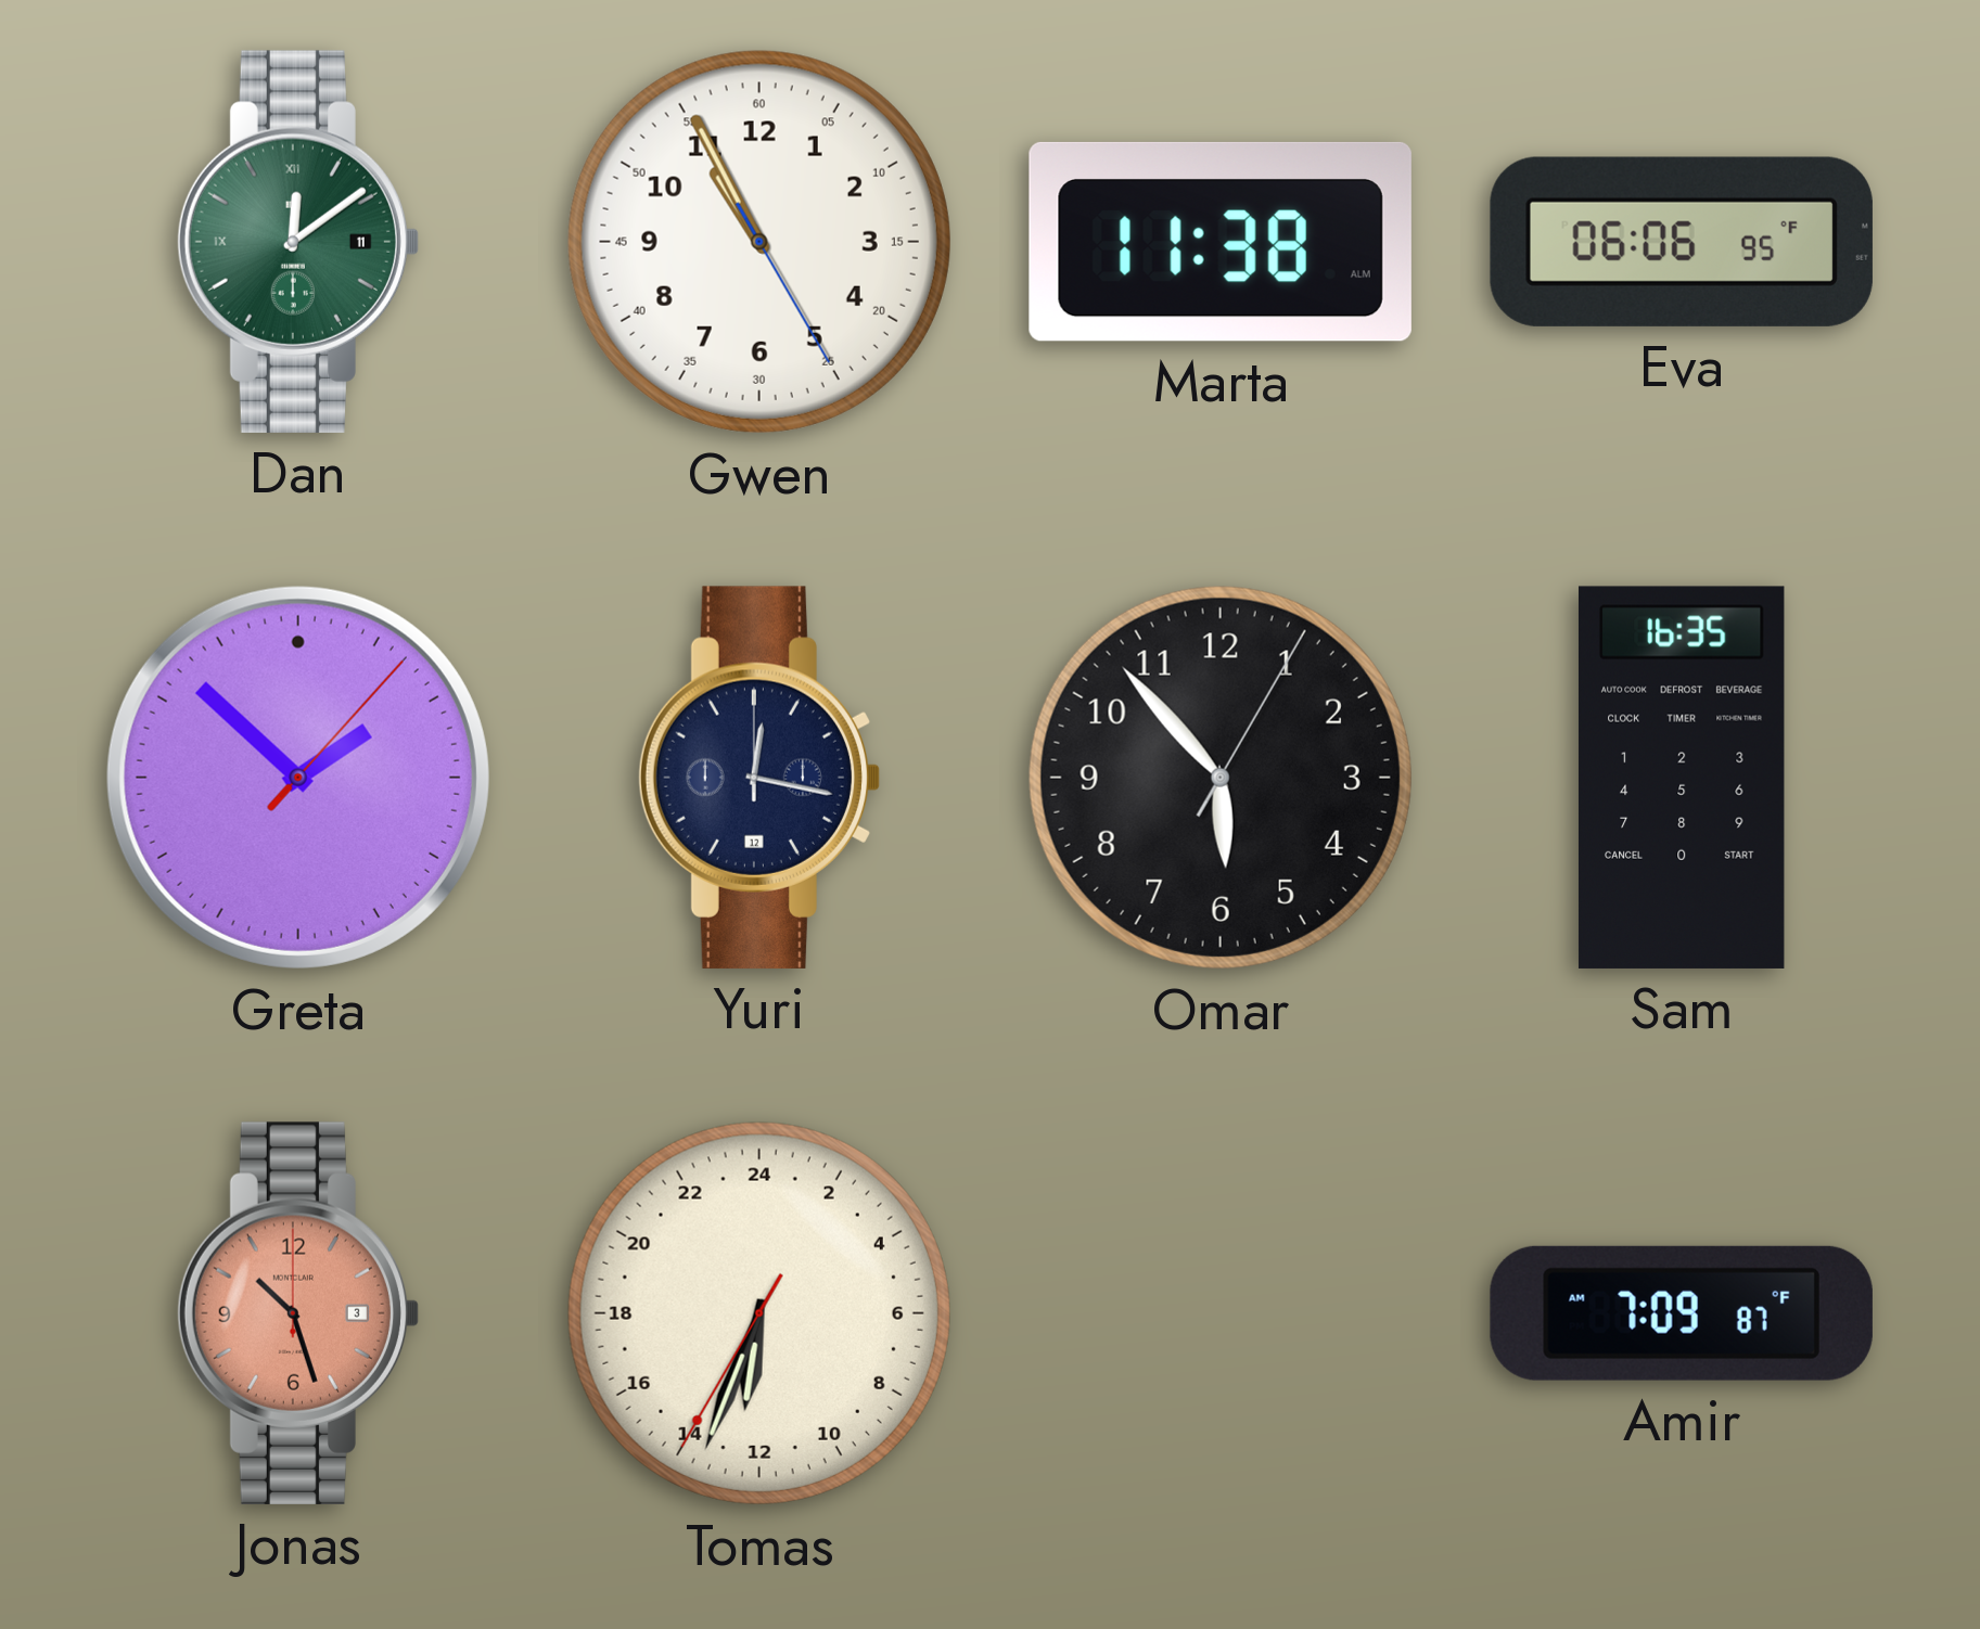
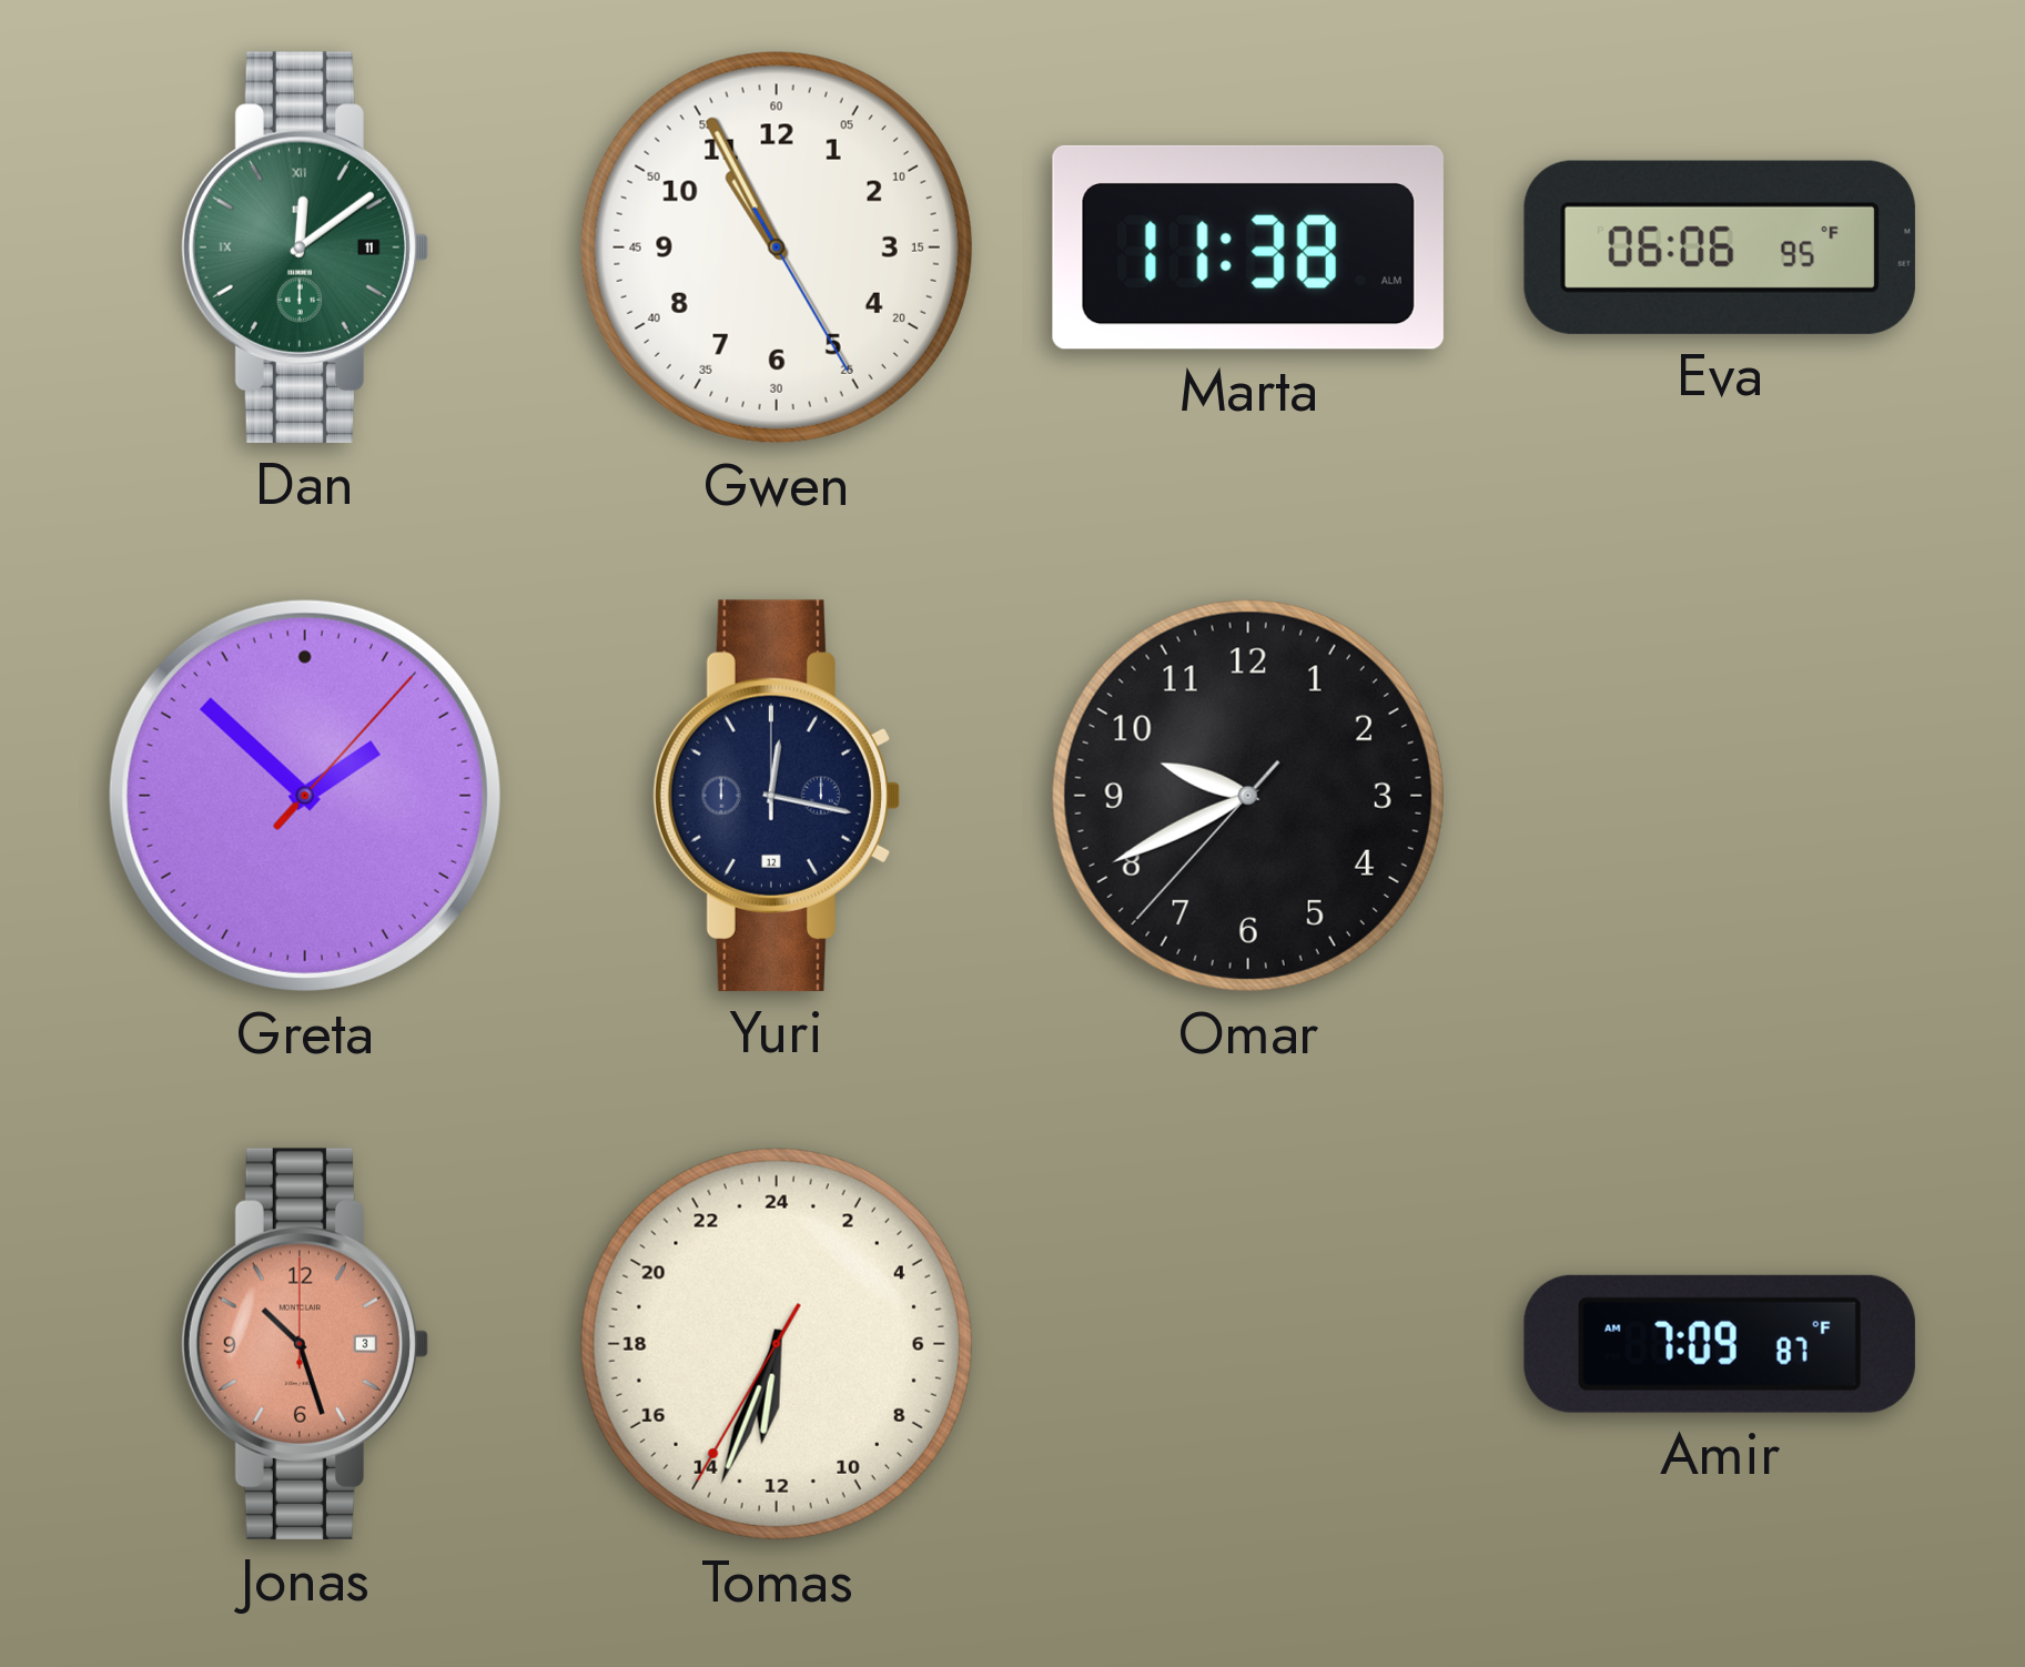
Omar: 5:53 -> 9:40
Sam: 16:35 -> none
